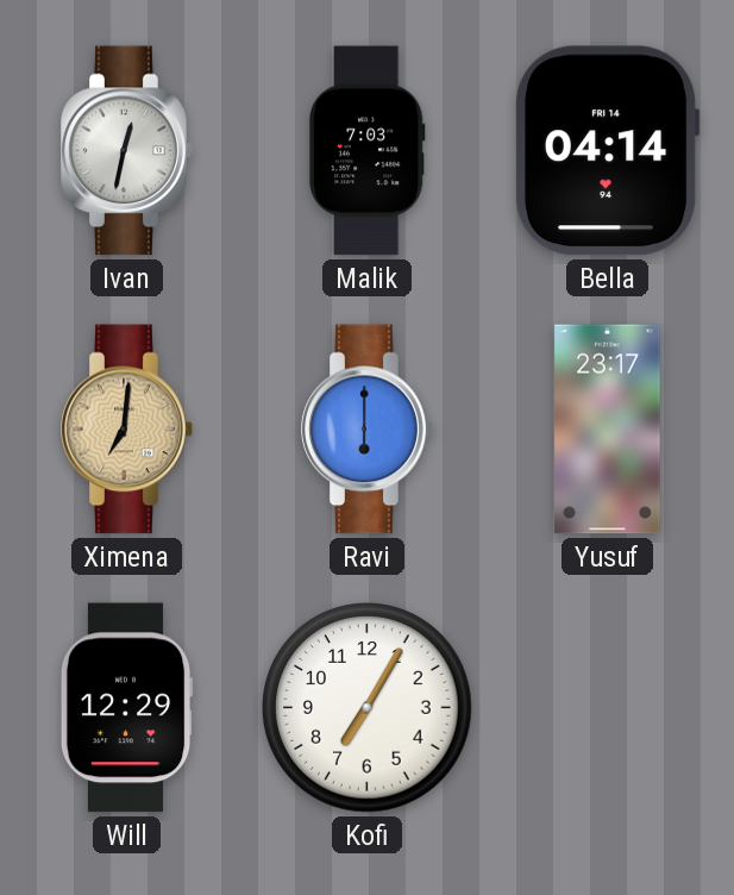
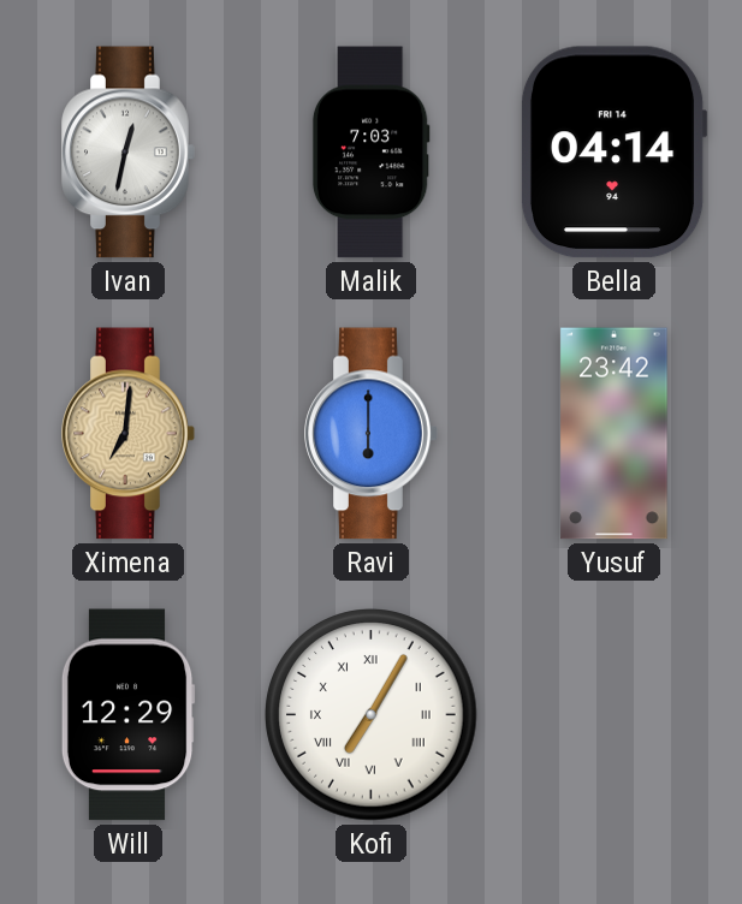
Yusuf: 23:17 -> 23:42
Kofi numerals: Arabic -> Roman
